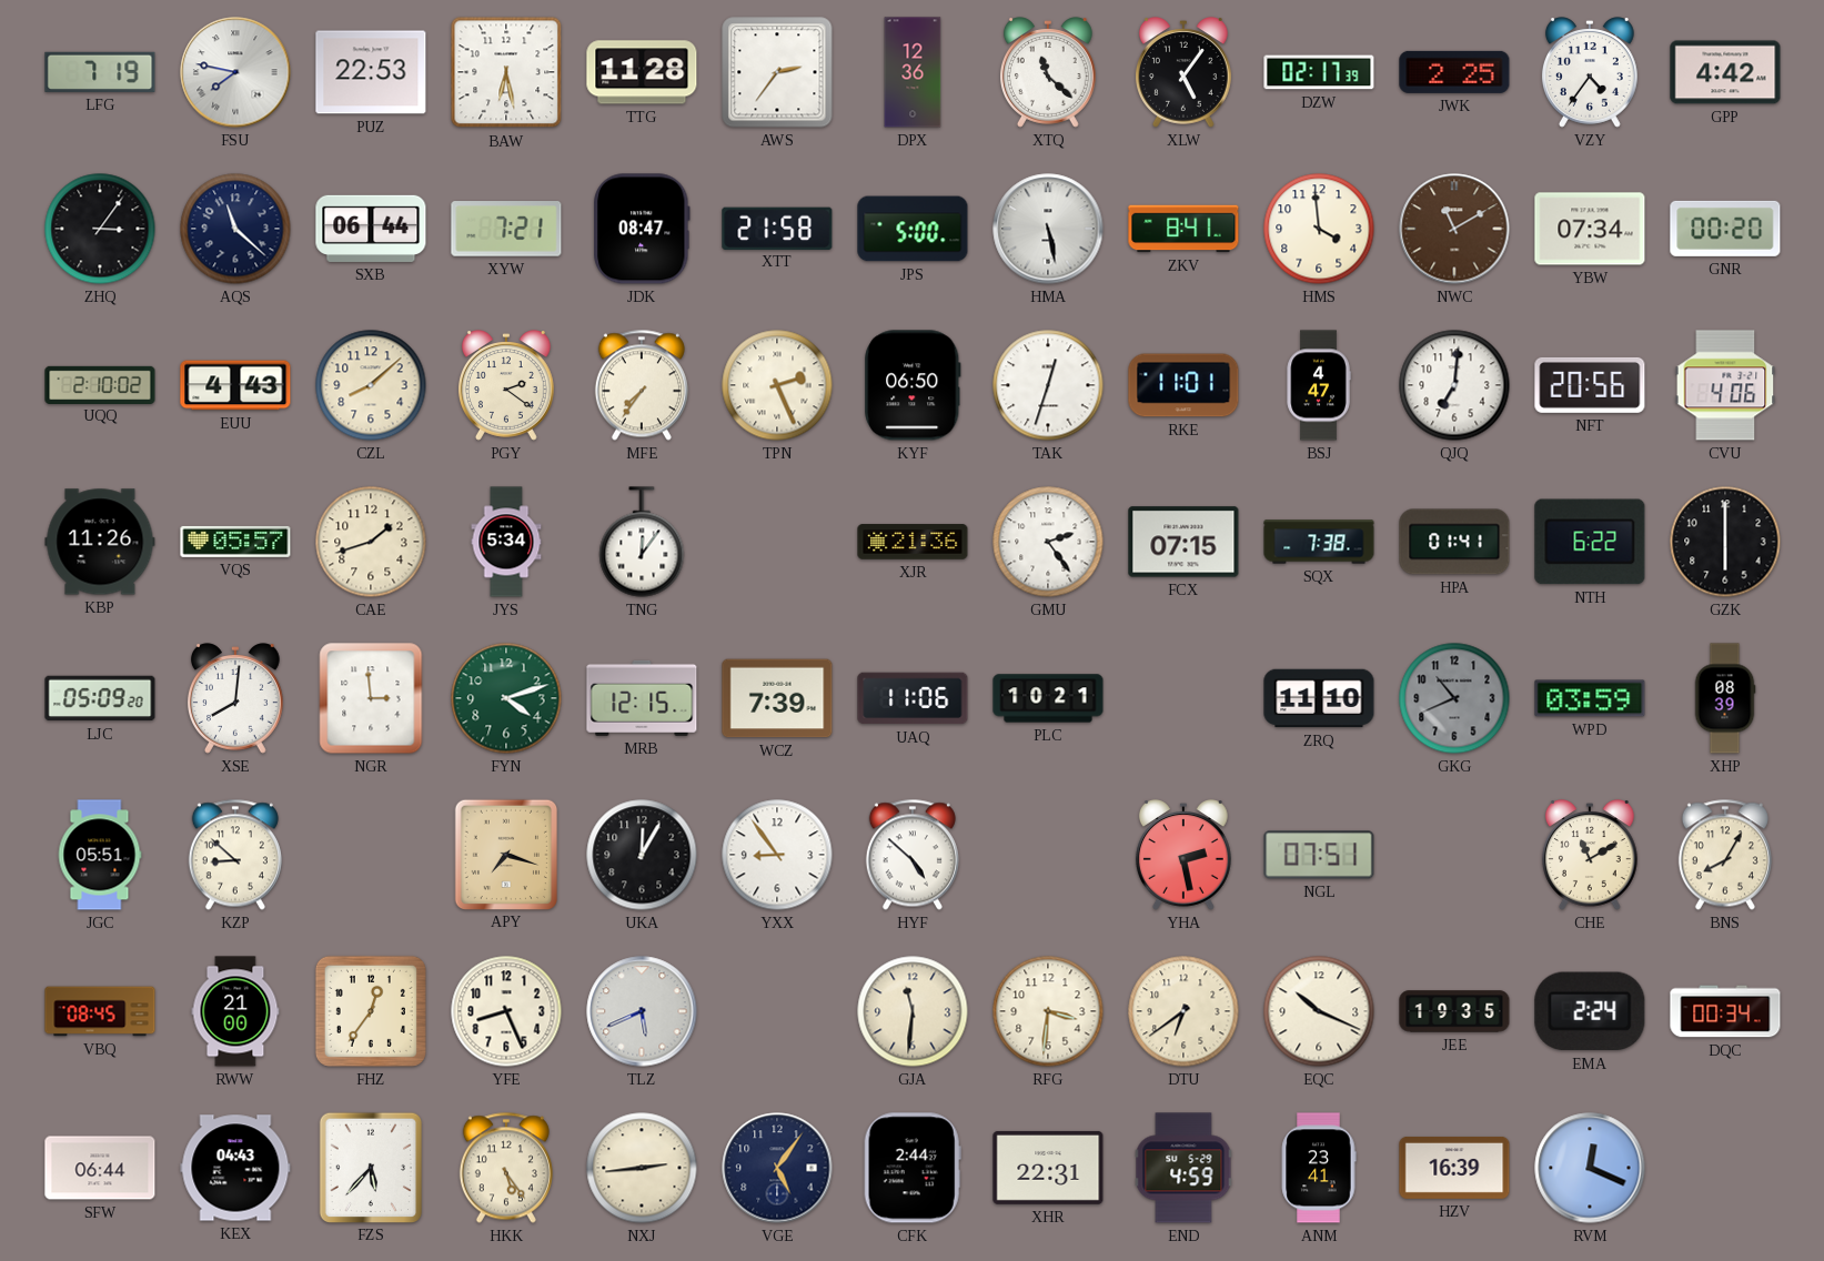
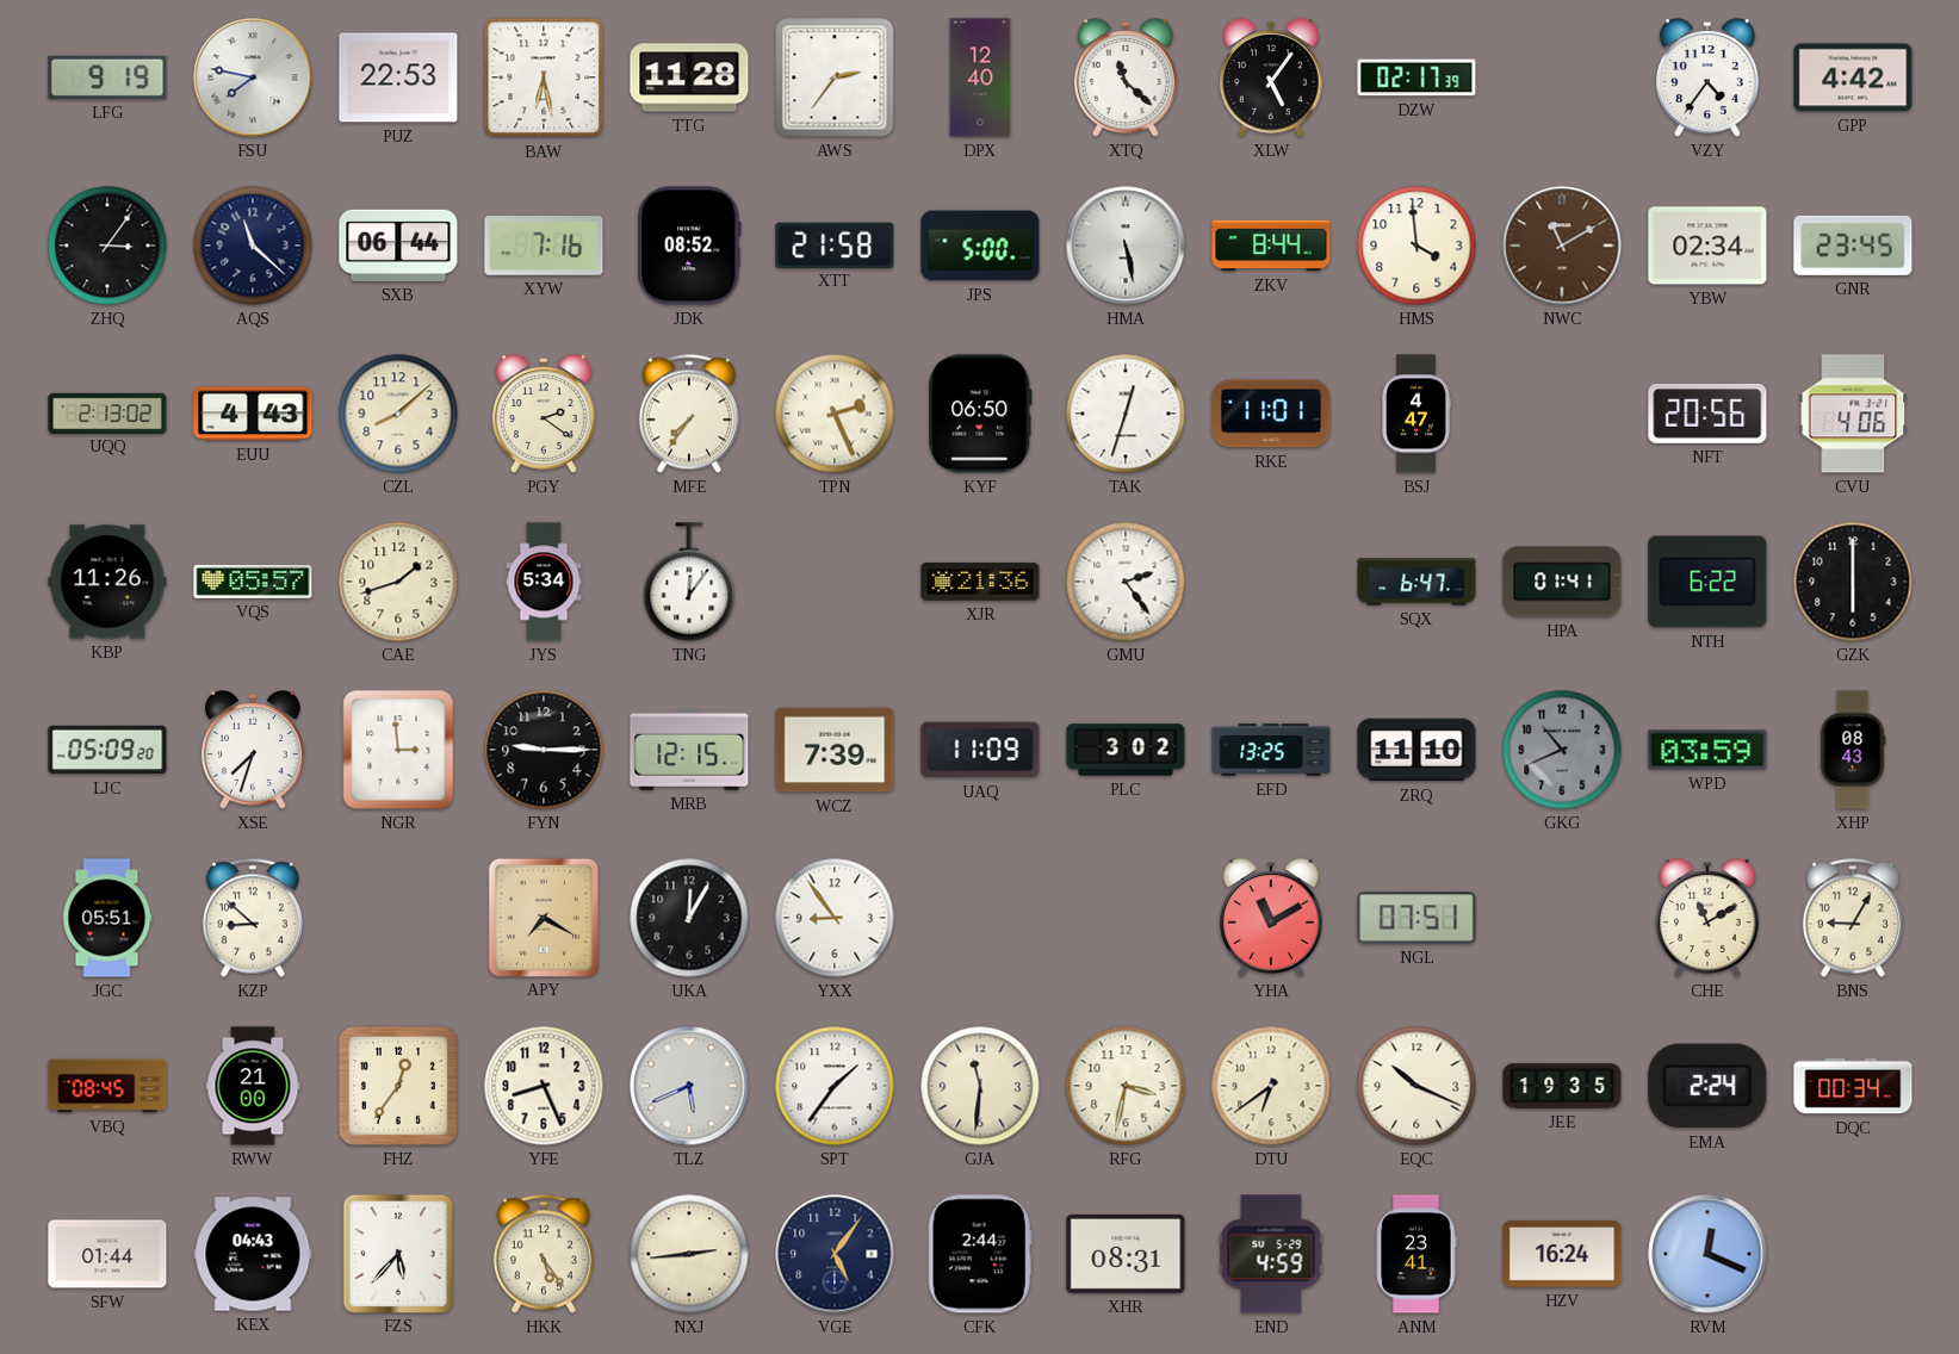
LFG: 7:19 -> 9:19
DPX: 12:36 -> 12:40
JWK: 2:25 -> none
XYW: 7:21 -> 7:16
JDK: 08:47 -> 08:52
ZKV: 8:41 -> 8:44
YBW: 07:34 -> 02:34
GNR: 00:20 -> 23:45
UQQ: 2:10 -> 2:13
QJQ: 7:01 -> none
FCX: 07:15 -> none
SQX: 7:38 -> 6:47
XSE: 8:01 -> 7:33
FYN: 4:12 -> 9:15
FYN dial: green -> black
UAQ: 11:06 -> 11:09
PLC: 10:21 -> 3:02
EFD: none -> 13:25
XHP: 08:39 -> 08:43
APY: 7:18 -> 7:20
HYF: 4:52 -> none
YHA: 2:28 -> 11:10
BNS: 8:05 -> 9:05
SPT: none -> 1:36
RFG: 3:31 -> 3:32
SFW: 06:44 -> 01:44
XHR: 22:31 -> 08:31
HZV: 16:39 -> 16:24
